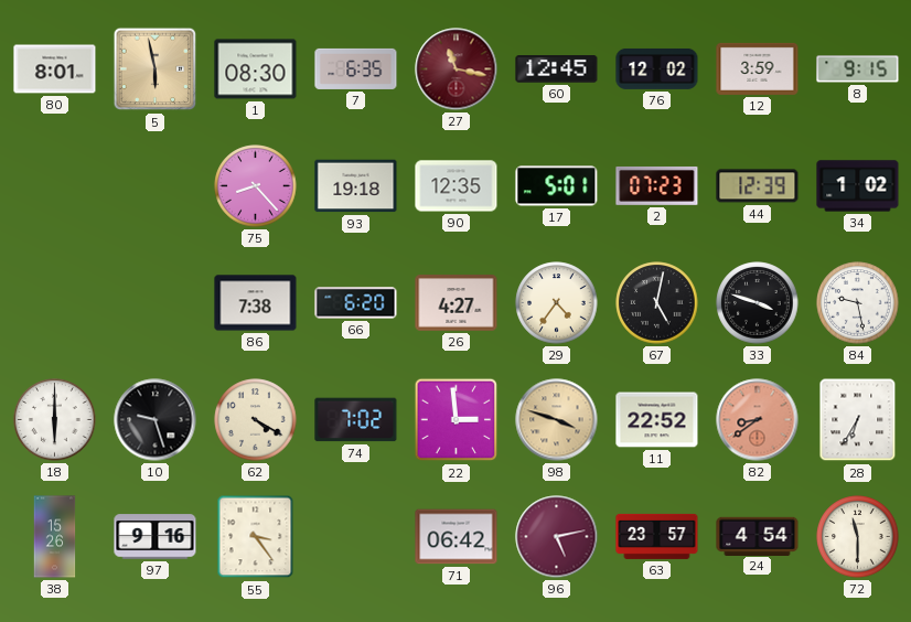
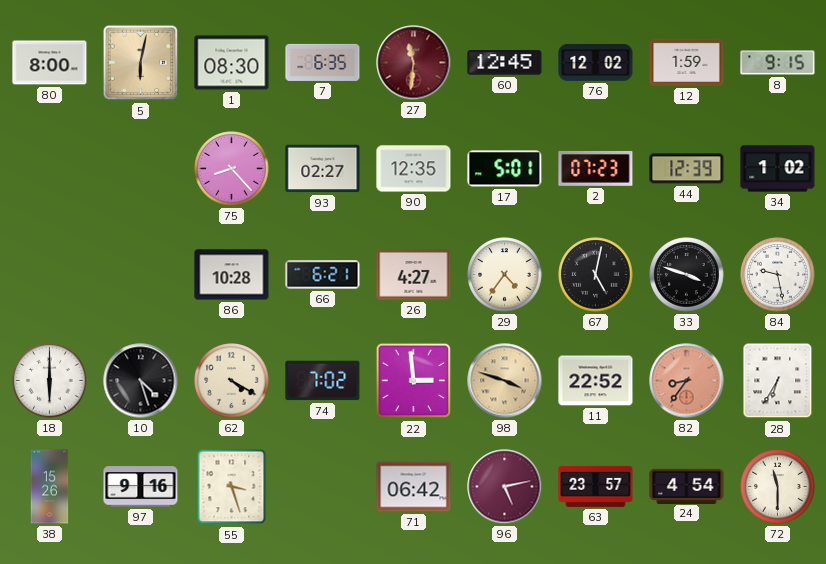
80: 8:01 -> 8:00
5: 5:58 -> 6:02
27: 11:17 -> 11:31
12: 3:59 -> 1:59
93: 19:18 -> 02:27
86: 7:38 -> 10:28
66: 6:20 -> 6:21
10: 9:27 -> 4:27
82: 8:39 -> 8:36
55: 3:24 -> 3:27
